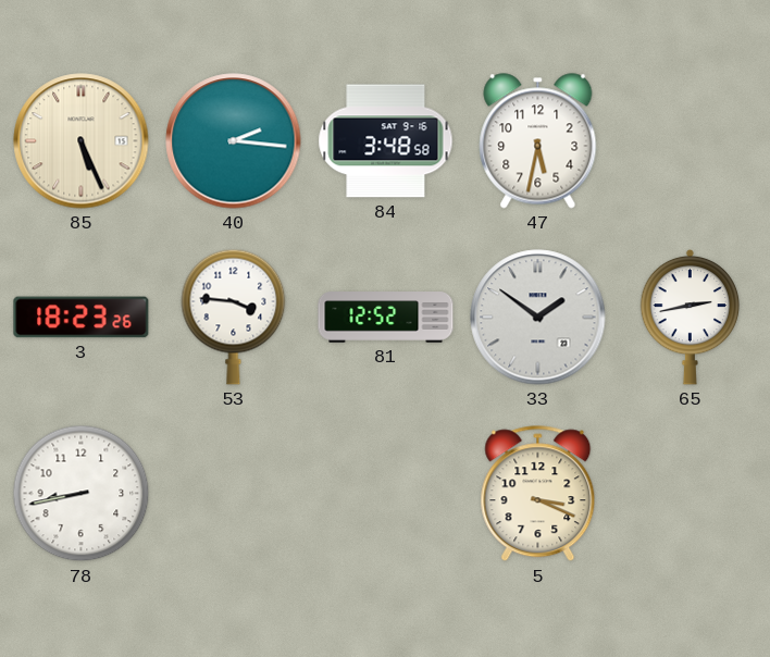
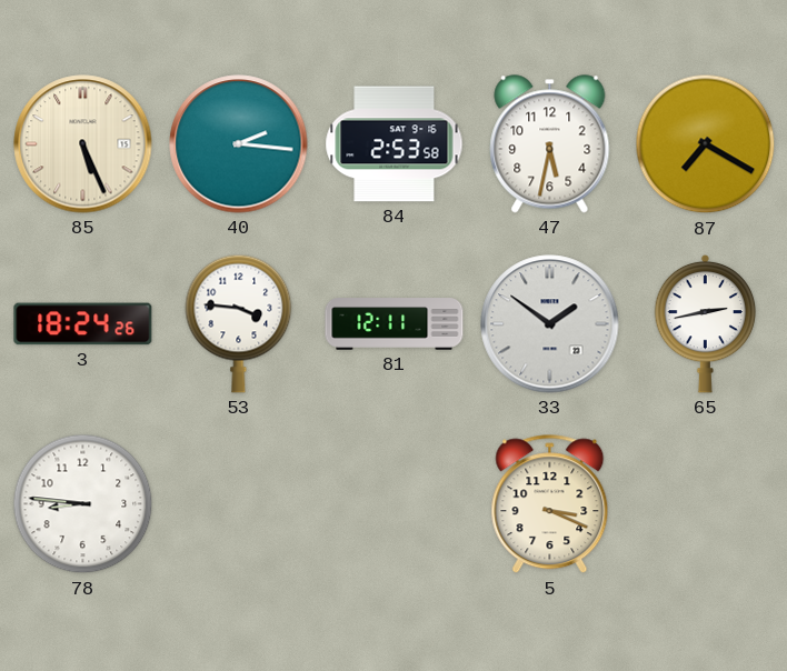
84: 3:48 -> 2:53
87: none -> 7:20
3: 18:23 -> 18:24
81: 12:52 -> 12:11
78: 8:43 -> 8:46
